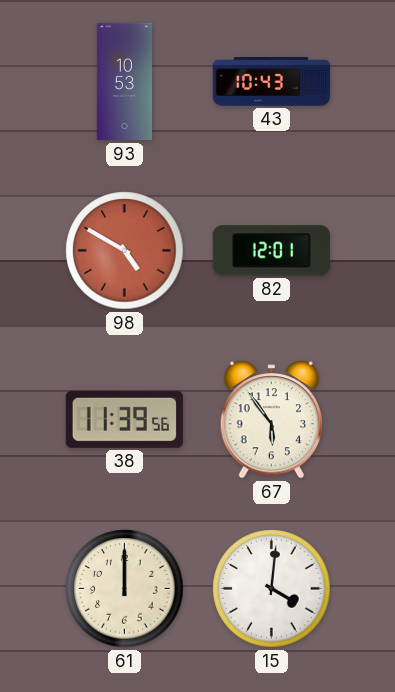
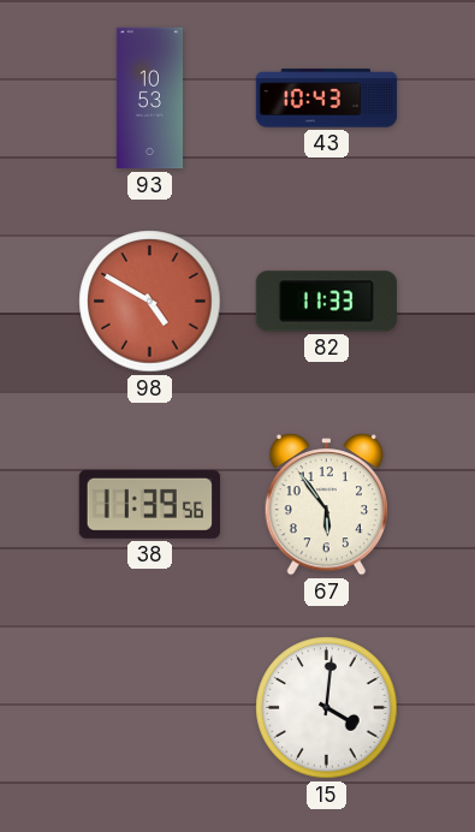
82: 12:01 -> 11:33
61: 12:00 -> none
